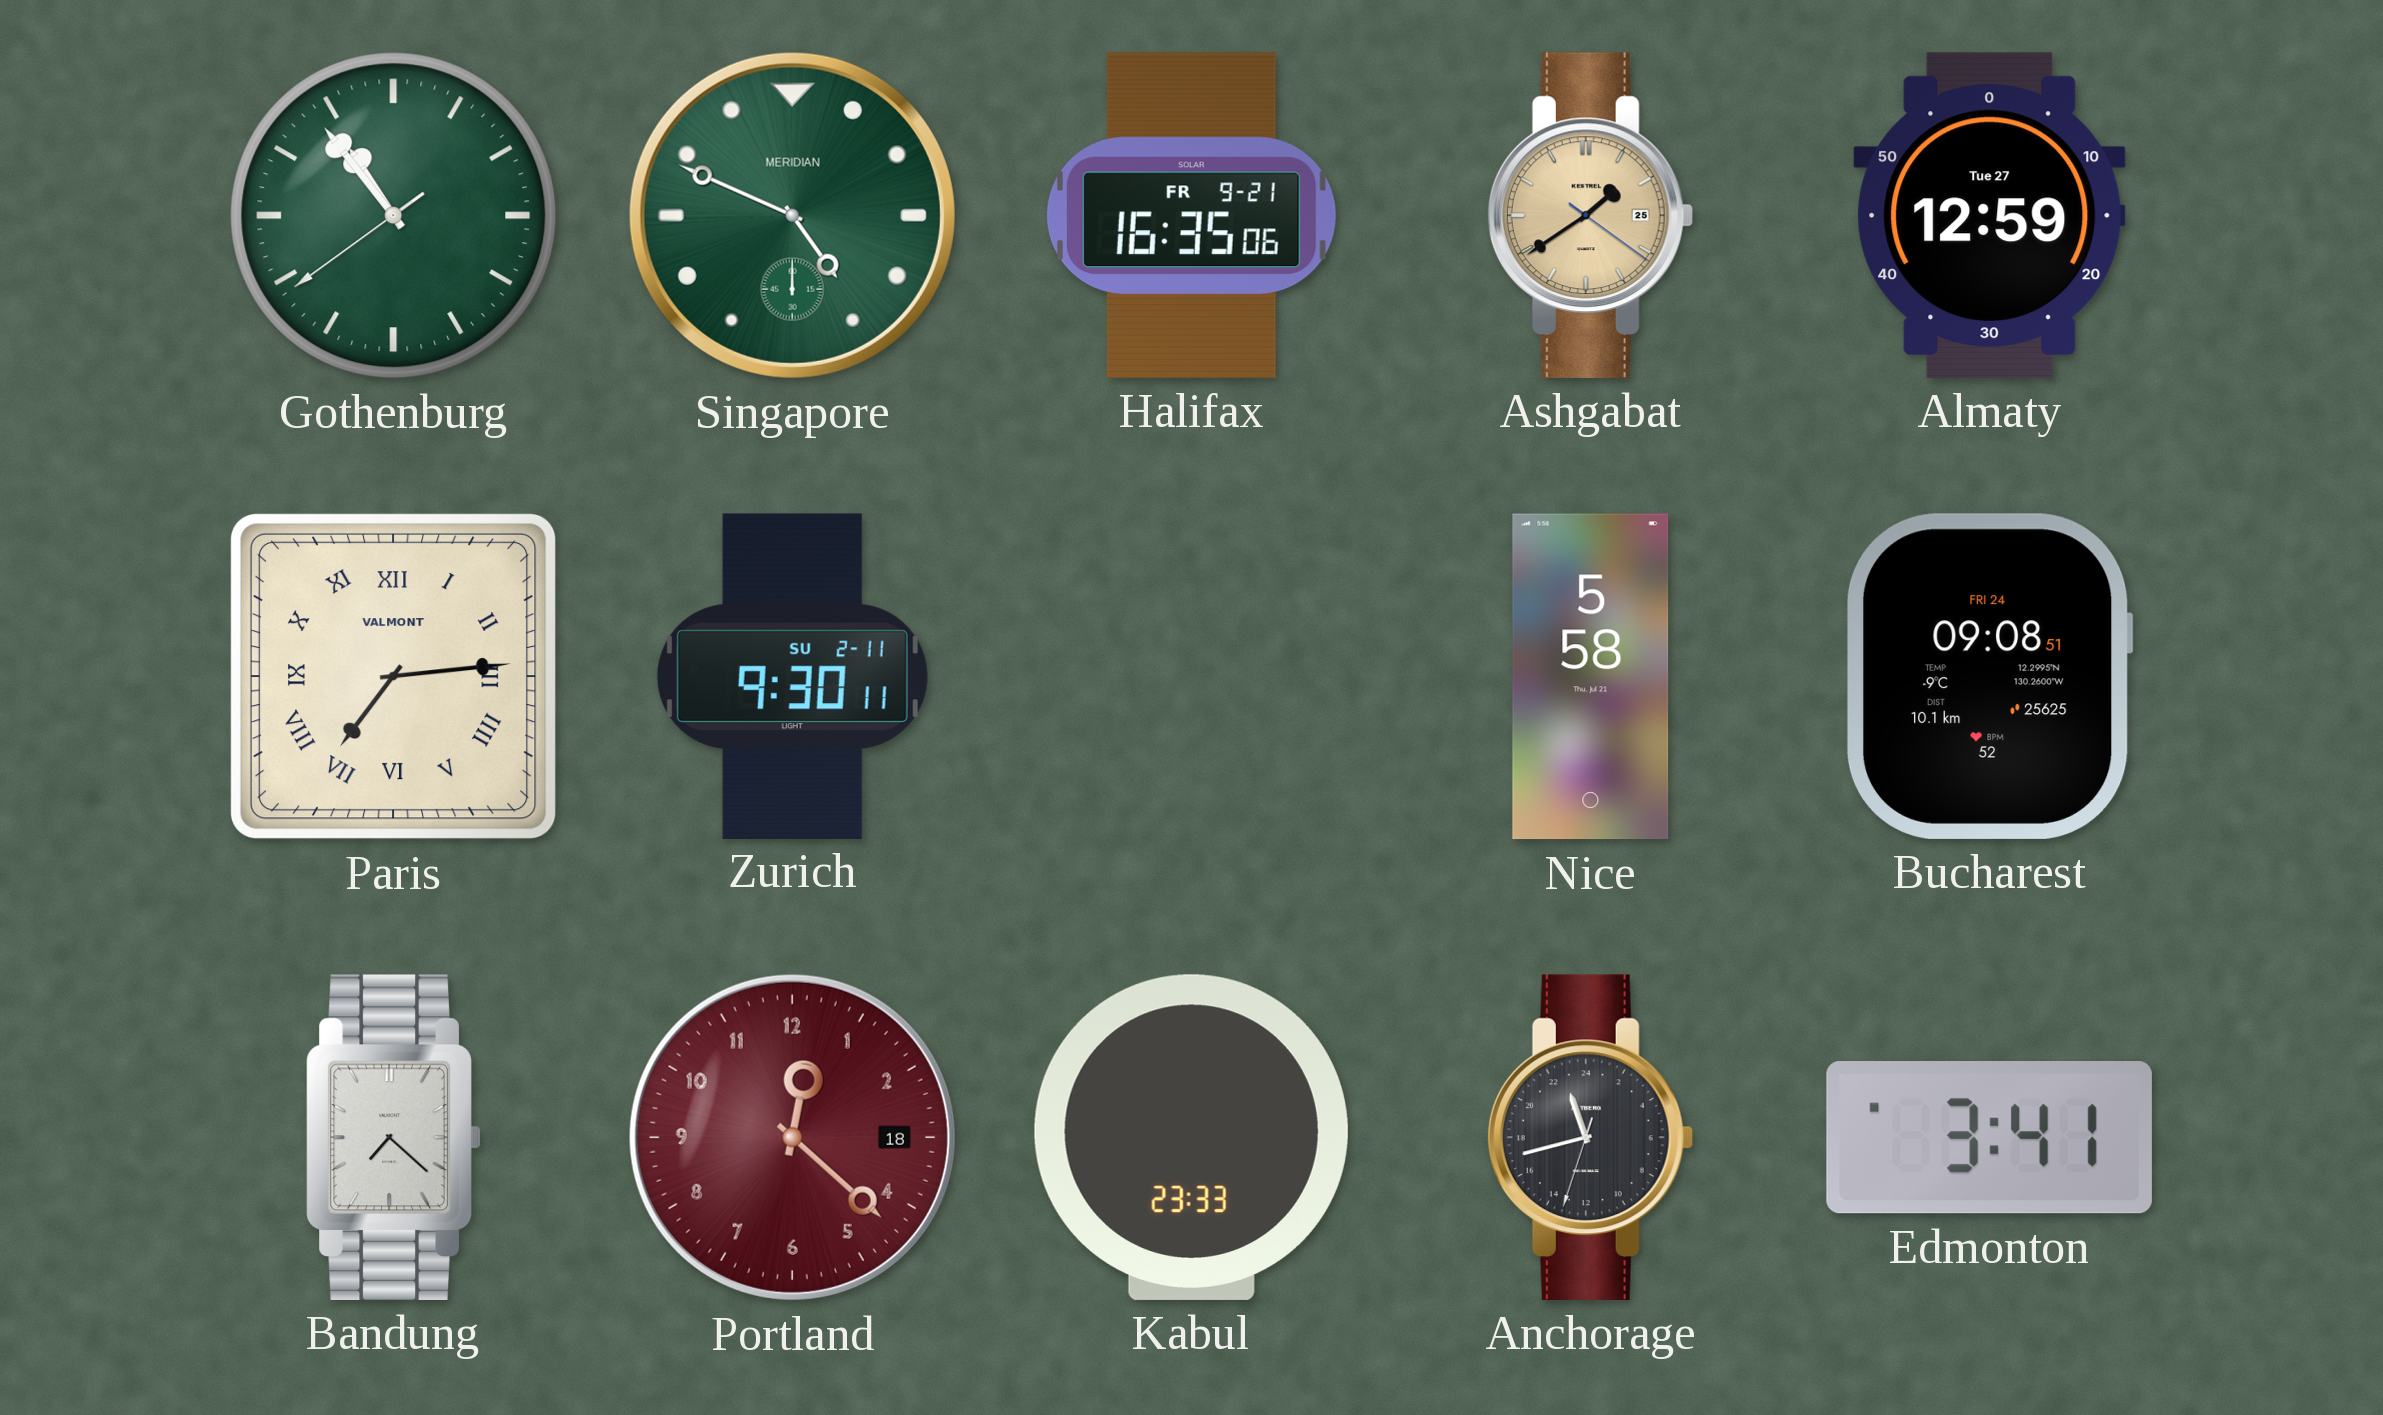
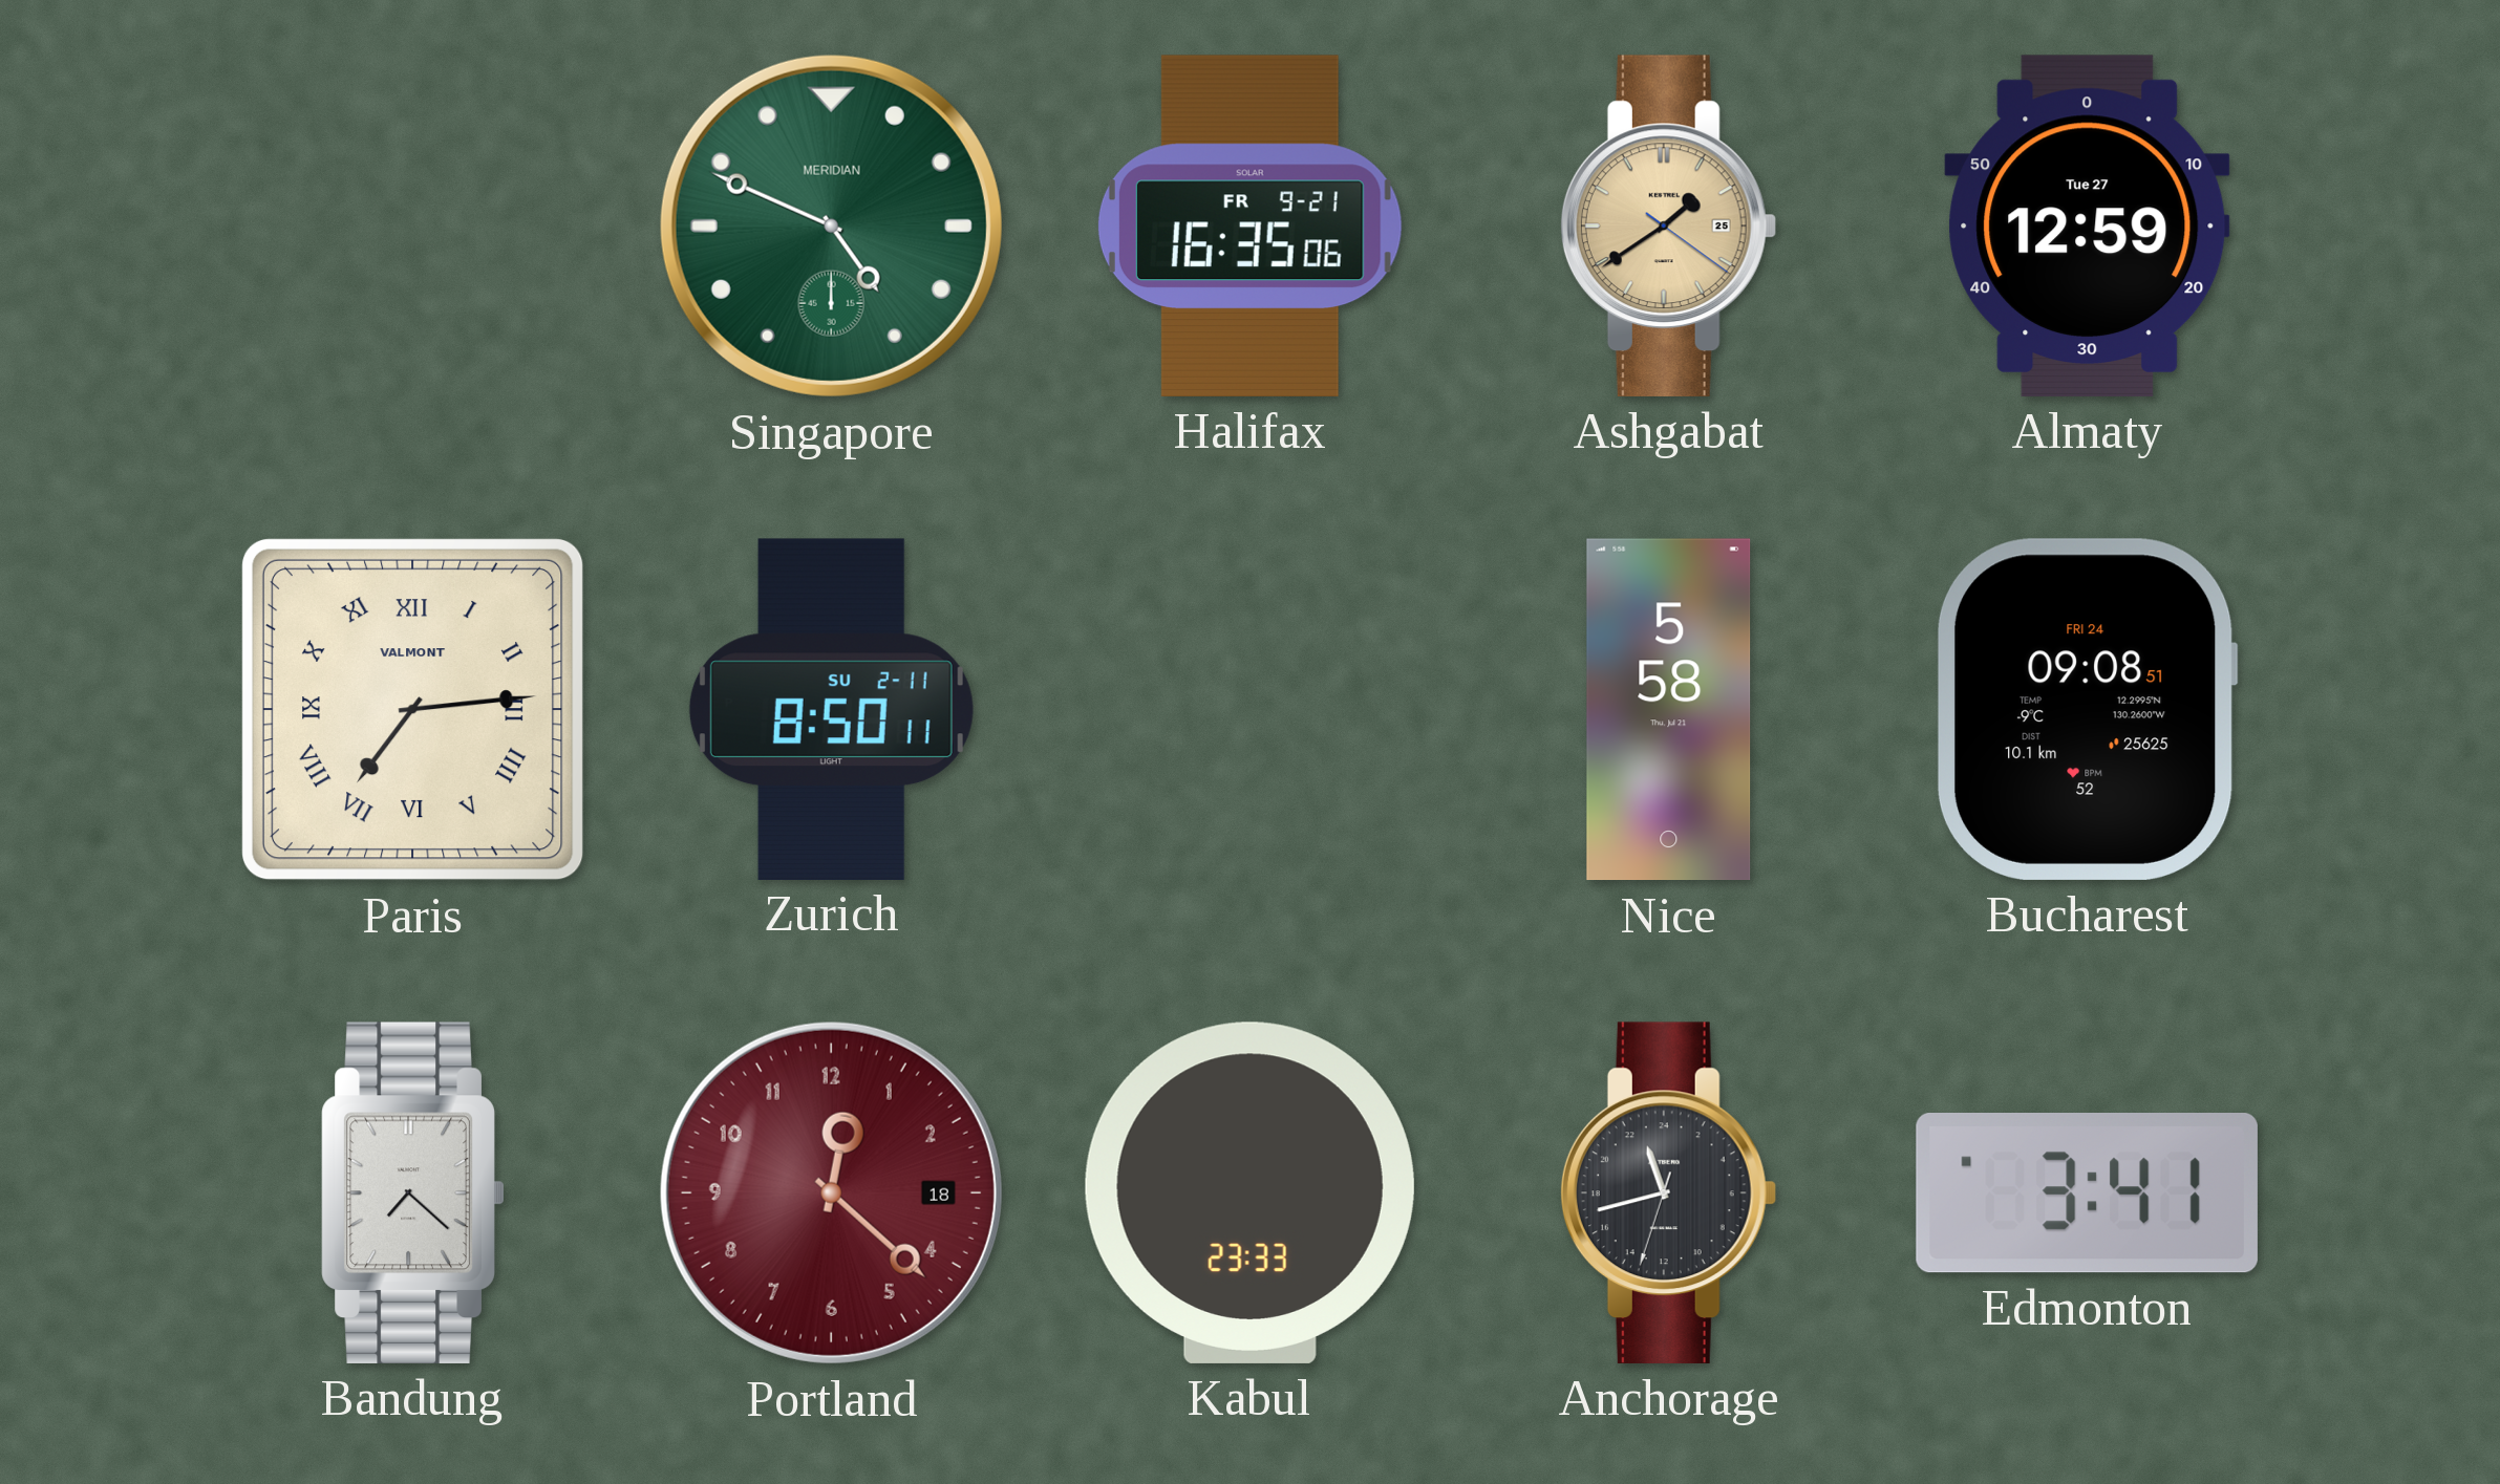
Gothenburg: 10:53 -> none
Zurich: 9:30 -> 8:50
